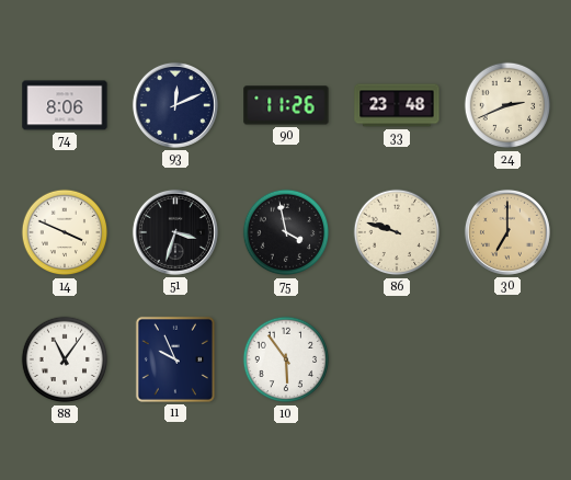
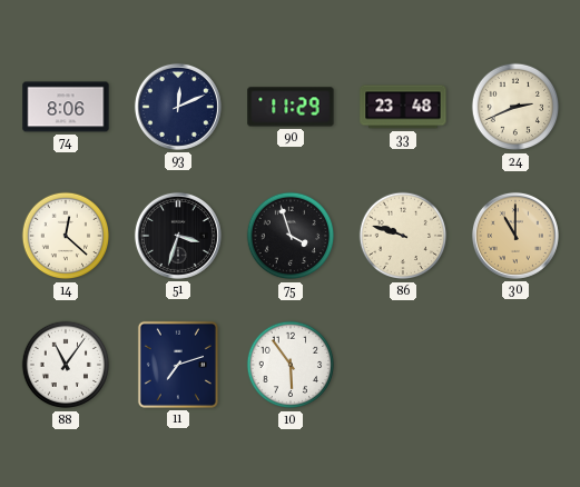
90: 11:26 -> 11:29
14: 3:49 -> 12:22
75: 3:58 -> 3:57
30: 7:00 -> 11:00
11: 9:56 -> 7:12
